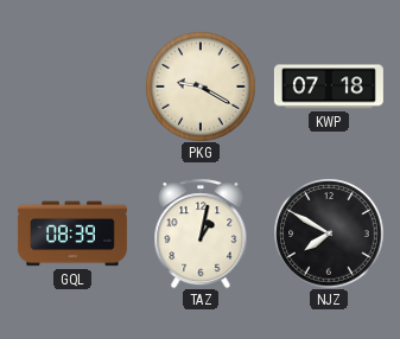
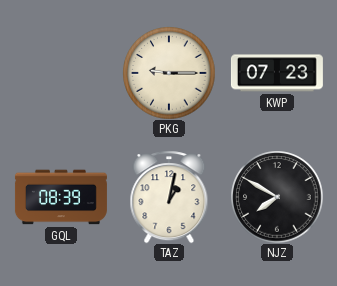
PKG: 9:20 -> 9:15
KWP: 07:18 -> 07:23
